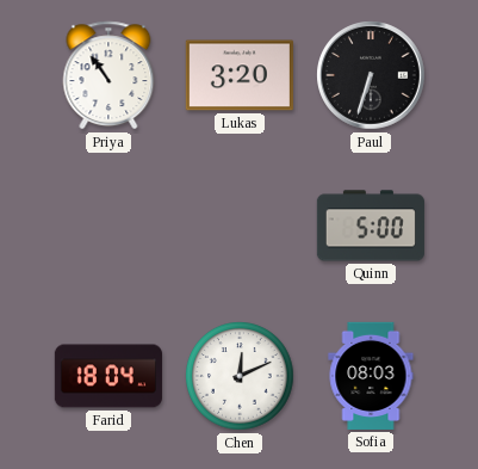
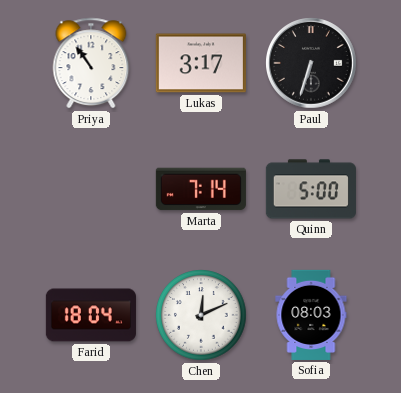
Lukas: 3:20 -> 3:17
Marta: none -> 7:14
